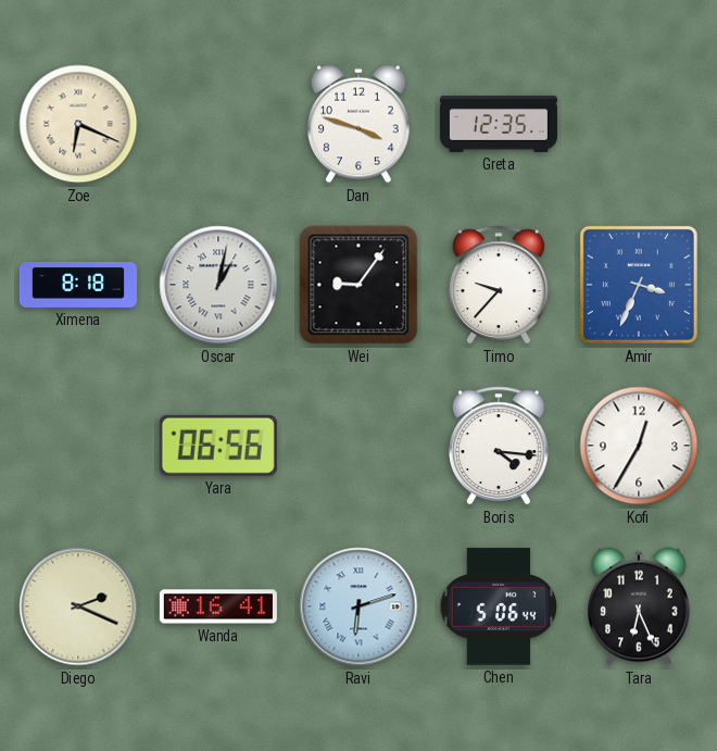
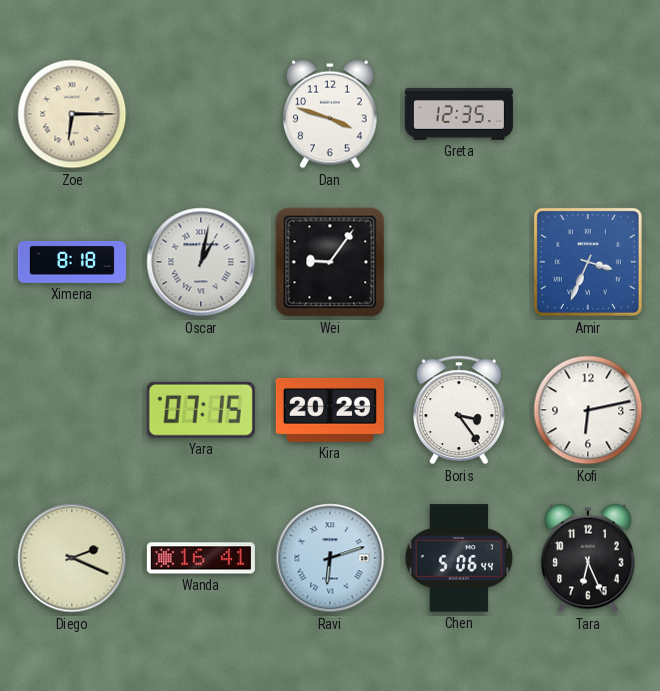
Zoe: 6:19 -> 6:15
Timo: 9:37 -> none
Yara: 06:56 -> 07:15
Kira: none -> 20:29
Boris: 4:16 -> 3:24
Kofi: 12:35 -> 6:13
